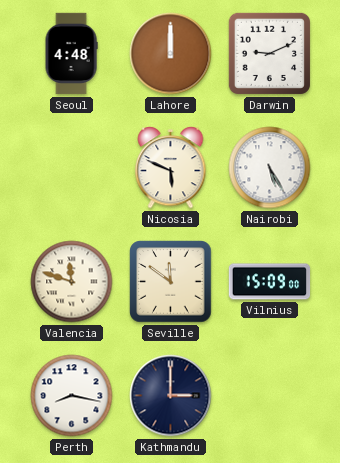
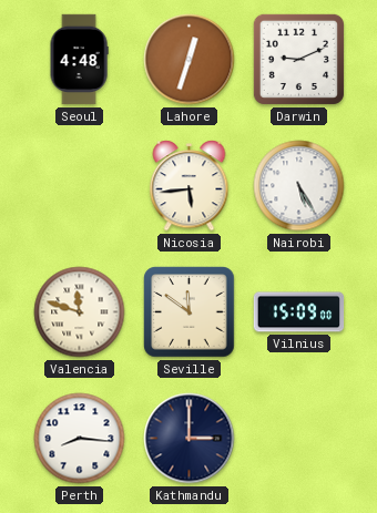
Lahore: 12:00 -> 12:33
Nicosia: 5:49 -> 5:44
Perth: 8:17 -> 8:16
